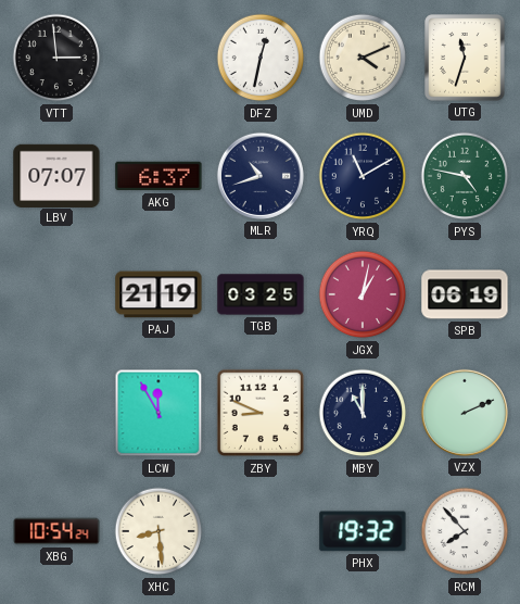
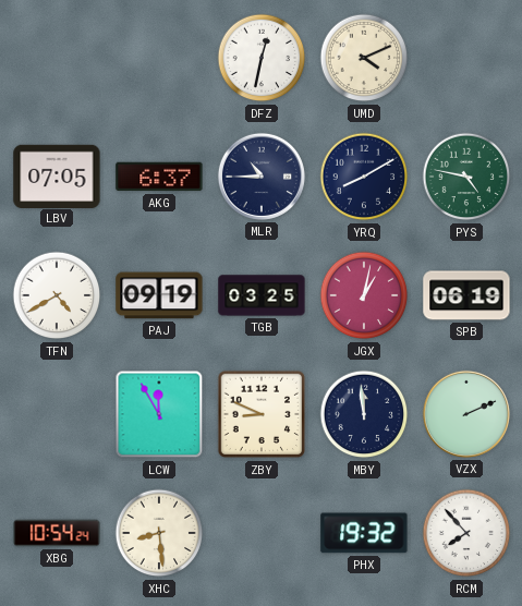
VTT: 2:59 -> none
UTG: 11:33 -> none
LBV: 07:07 -> 07:05
MLR: 10:42 -> 10:45
YRQ: 11:10 -> 8:10
TFN: none -> 4:40
PAJ: 21:19 -> 09:19
MBY: 11:00 -> 11:59
